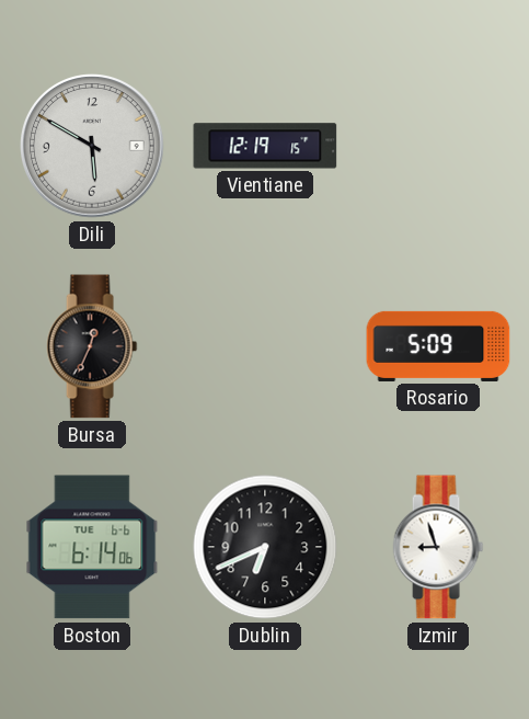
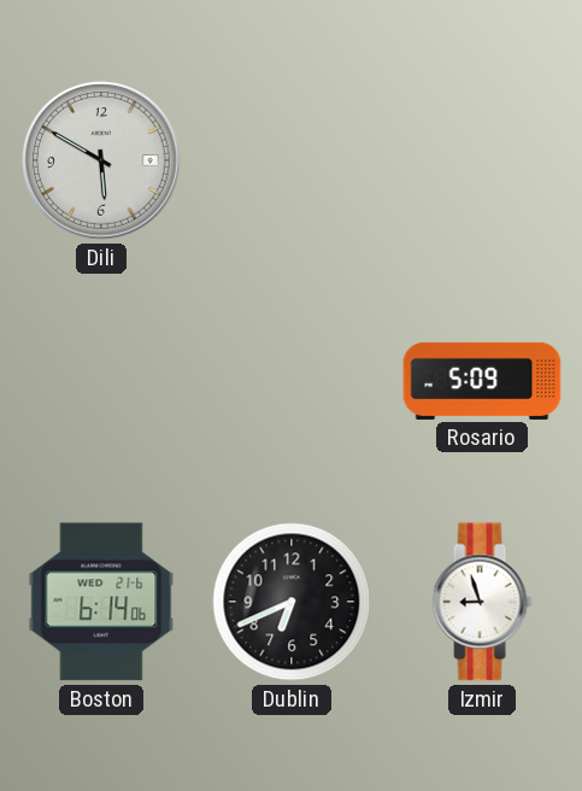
Vientiane: 12:19 -> none
Bursa: 12:34 -> none
Boston date: TUE 6-6 -> WED 21-6
